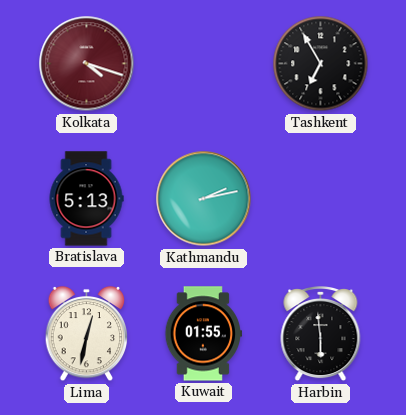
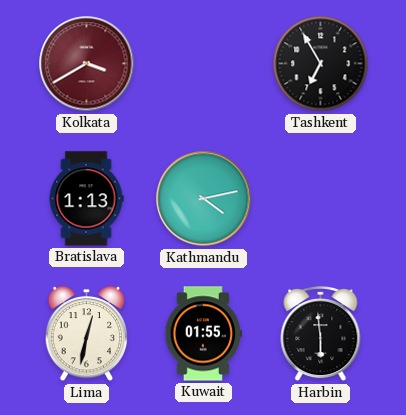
Kolkata: 4:18 -> 3:40
Bratislava: 5:13 -> 1:13
Kathmandu: 2:13 -> 4:13
